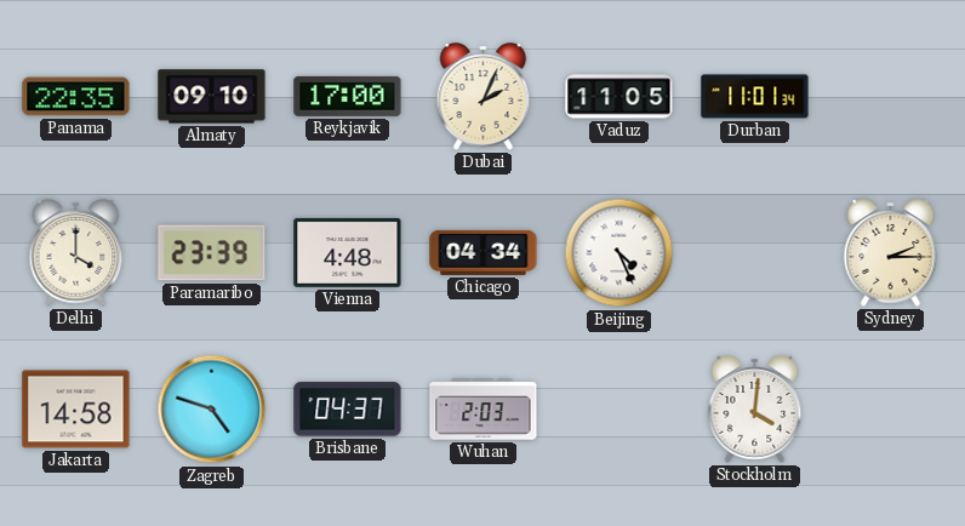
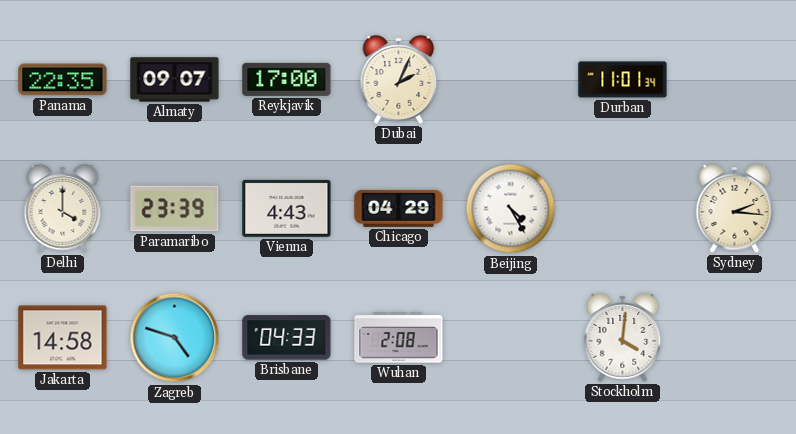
Almaty: 09:10 -> 09:07
Vaduz: 11:05 -> none
Vienna: 4:48 -> 4:43
Chicago: 04:34 -> 04:29
Beijing: 4:26 -> 4:25
Sydney: 2:15 -> 2:16
Brisbane: 04:37 -> 04:33
Wuhan: 2:03 -> 2:08
